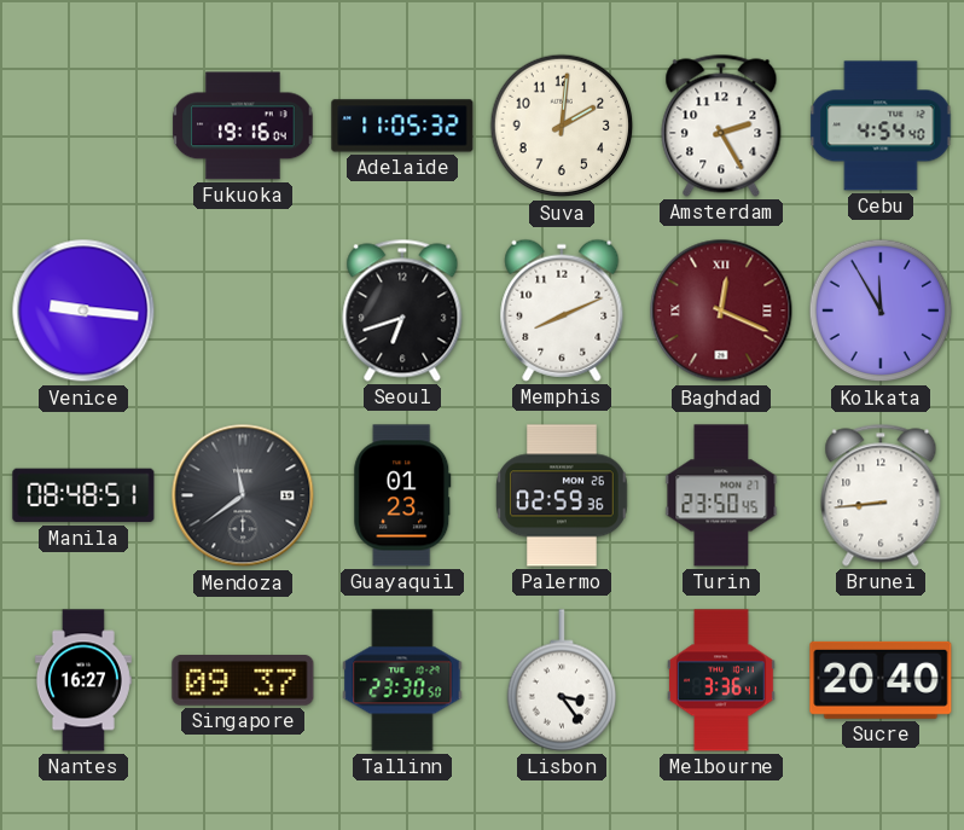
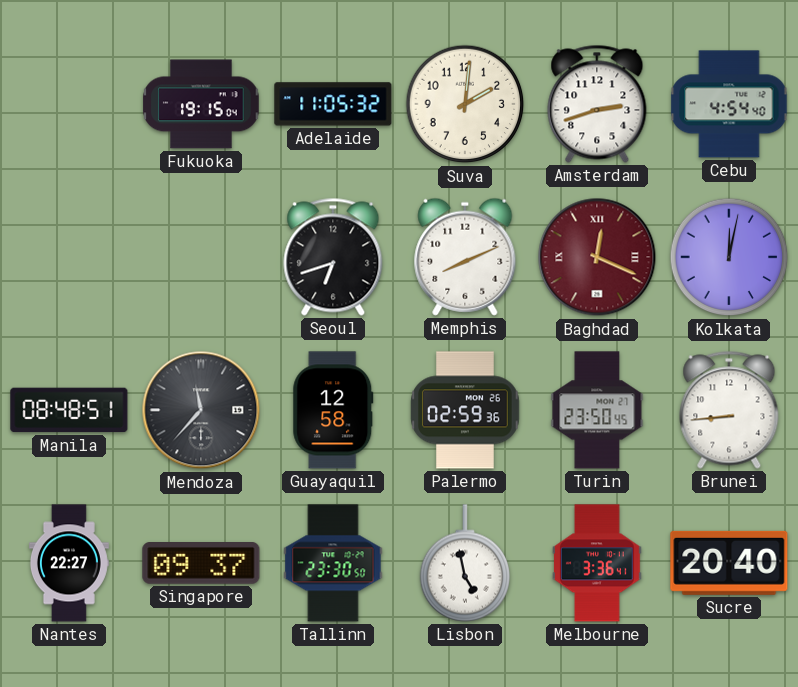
Fukuoka: 19:16 -> 19:15
Amsterdam: 2:25 -> 2:42
Venice: 9:16 -> none
Kolkata: 11:55 -> 12:02
Mendoza: 11:39 -> 11:37
Guayaquil: 01:23 -> 12:58
Nantes: 16:27 -> 22:27
Lisbon: 3:24 -> 4:58
